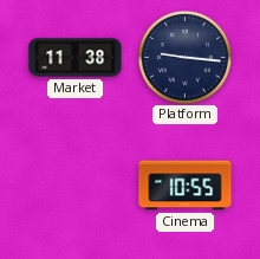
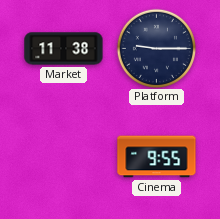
Platform: 9:16 -> 9:15
Cinema: 10:55 -> 9:55
